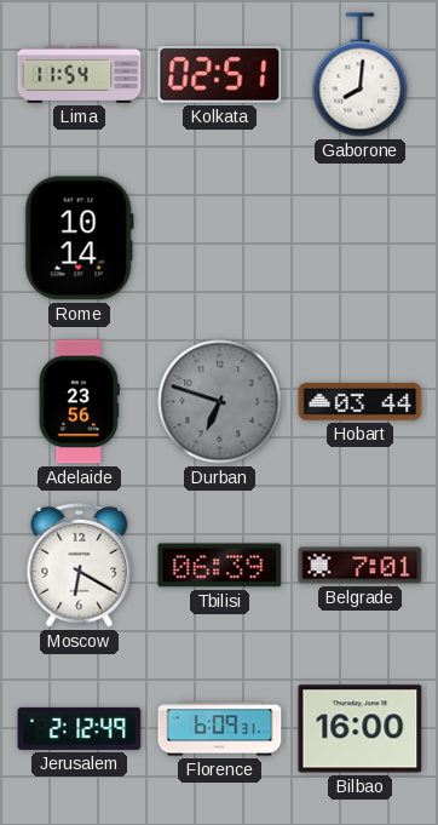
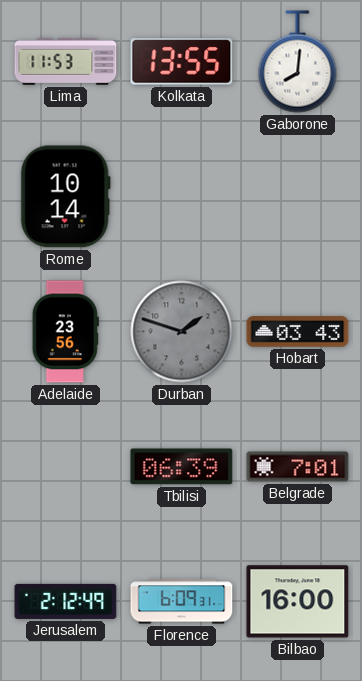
Lima: 11:54 -> 11:53
Kolkata: 02:51 -> 13:55
Durban: 6:48 -> 1:48
Hobart: 03:44 -> 03:43
Moscow: 6:20 -> none
